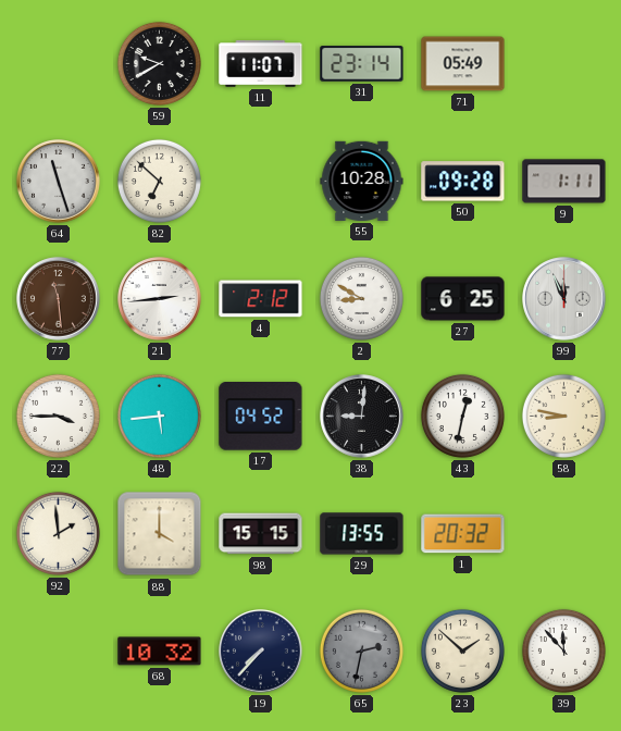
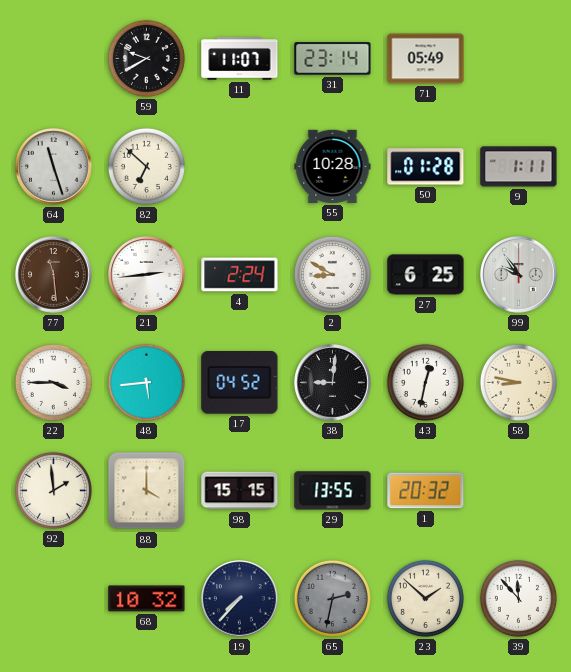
50: 09:28 -> 01:28
4: 2:12 -> 2:24
99: 11:56 -> 9:54
